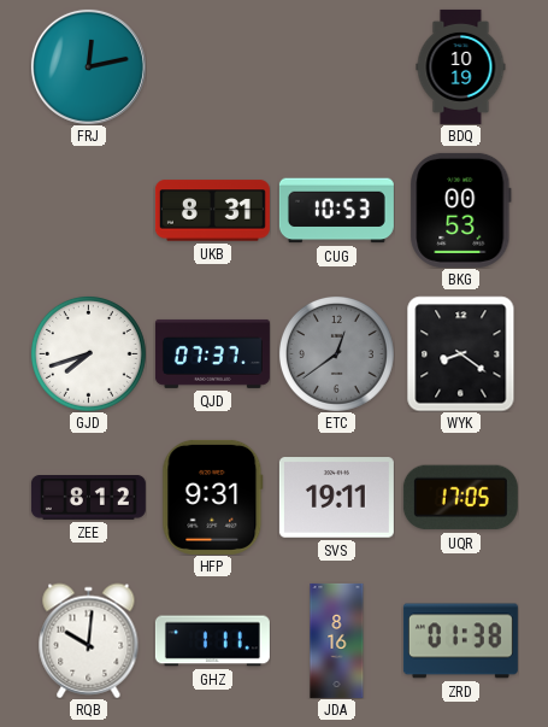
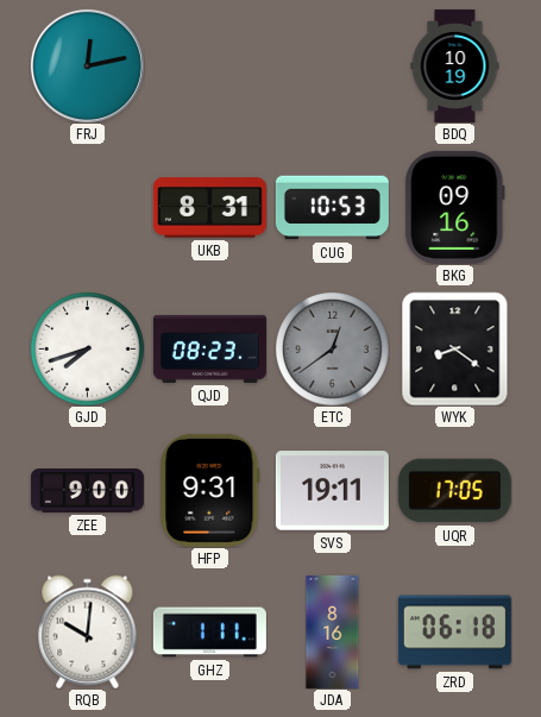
BKG: 00:53 -> 09:16
QJD: 07:37 -> 08:23
ZEE: 8:12 -> 9:00
ZRD: 01:38 -> 06:18
